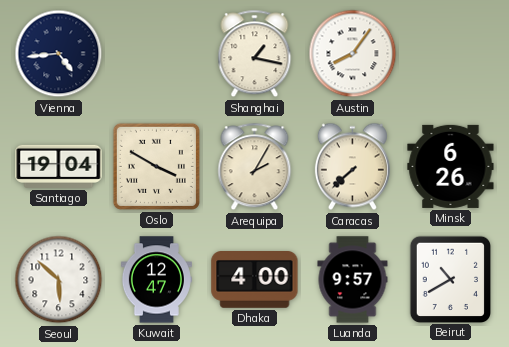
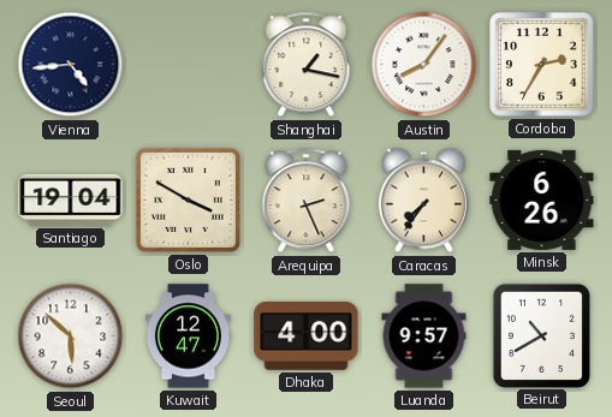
Cordoba: none -> 2:35
Arequipa: 2:05 -> 2:26
Caracas: 7:38 -> 7:36
